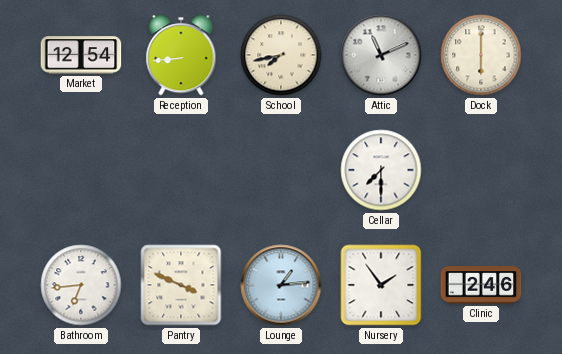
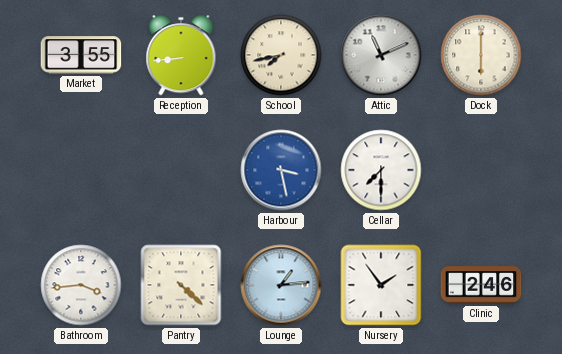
Market: 12:54 -> 3:55
Harbour: none -> 3:28
Bathroom: 6:44 -> 3:44
Pantry: 3:49 -> 4:22
